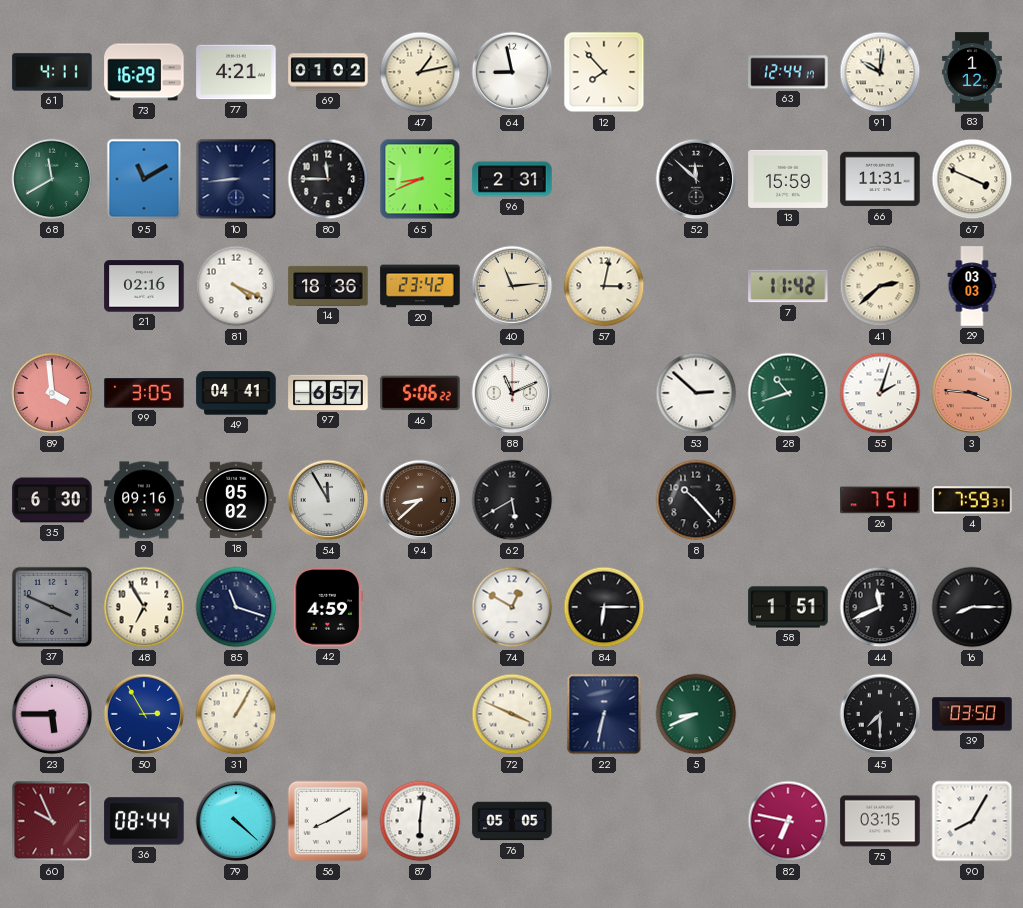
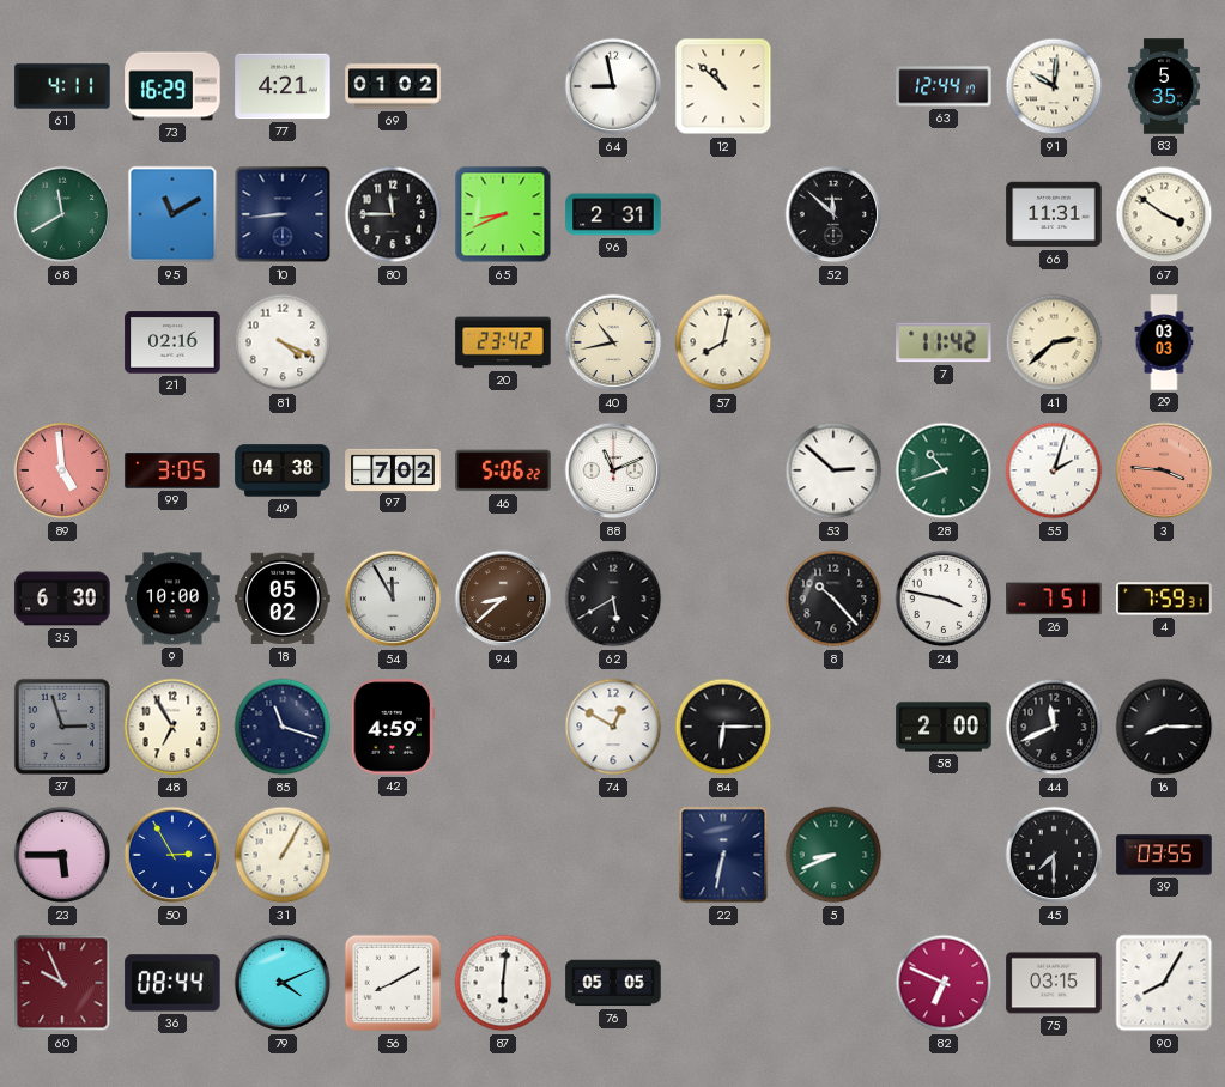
47: 1:13 -> none
12: 7:53 -> 10:52
83: 1:12 -> 5:35
13: 15:59 -> none
67: 3:49 -> 3:51
14: 18:36 -> none
40: 11:14 -> 10:43
57: 3:02 -> 8:02
89: 3:59 -> 4:59
49: 04:41 -> 04:38
97: 6:57 -> 7:02
9: 09:16 -> 10:00
24: none -> 3:47
37: 3:49 -> 2:57
58: 1:51 -> 2:00
72: 3:49 -> none
39: 03:50 -> 03:55
79: 4:22 -> 4:11
82: 6:47 -> 6:49
